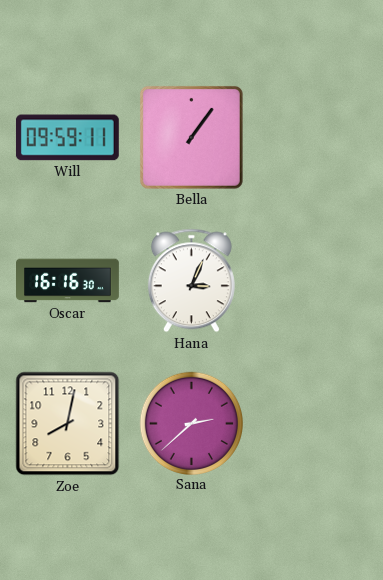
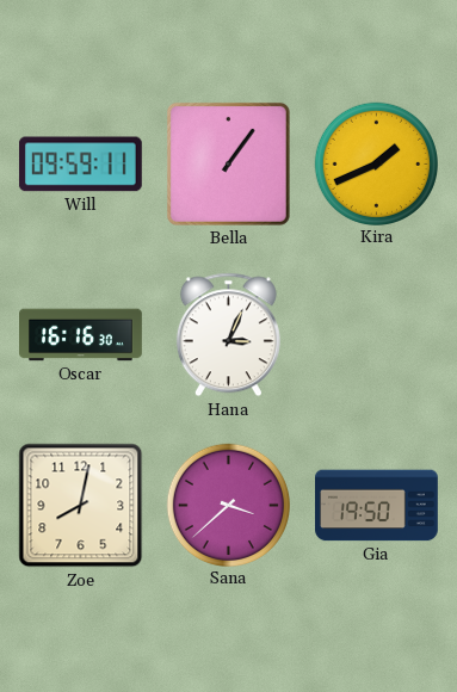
Kira: none -> 1:41
Sana: 2:38 -> 3:38
Gia: none -> 19:50
